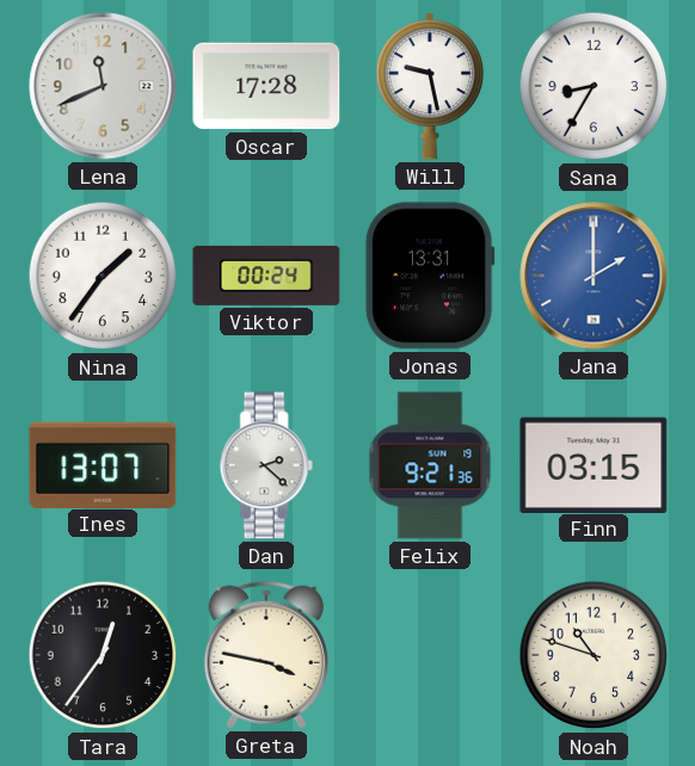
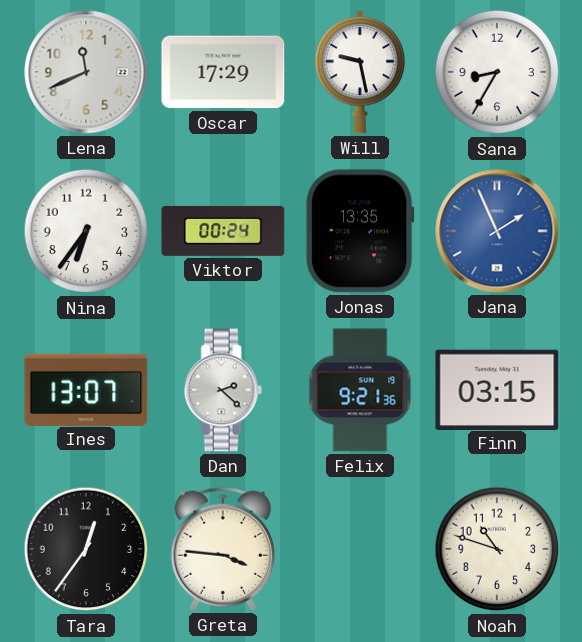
Oscar: 17:28 -> 17:29
Nina: 1:36 -> 6:36
Jonas: 13:31 -> 13:35
Jana: 2:00 -> 1:56
Greta: 3:47 -> 3:46
